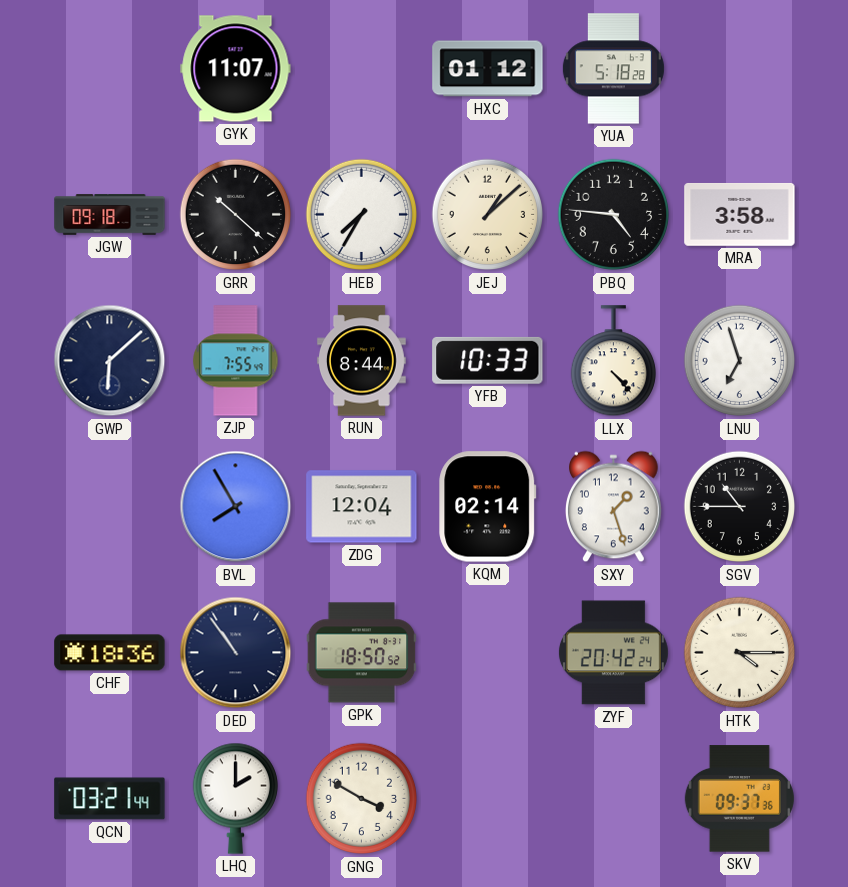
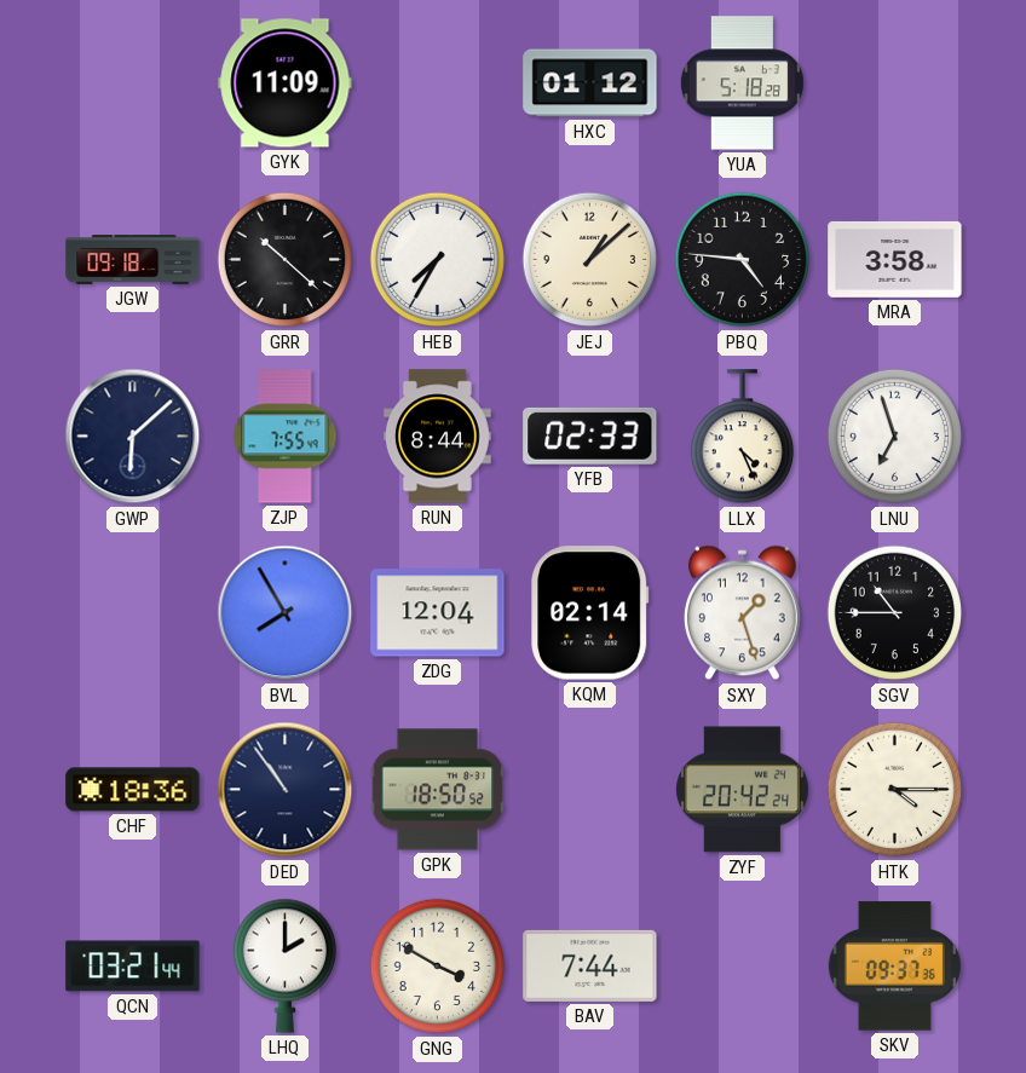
GYK: 11:07 -> 11:09
YFB: 10:33 -> 02:33
LLX: 4:23 -> 4:26
BAV: none -> 7:44
